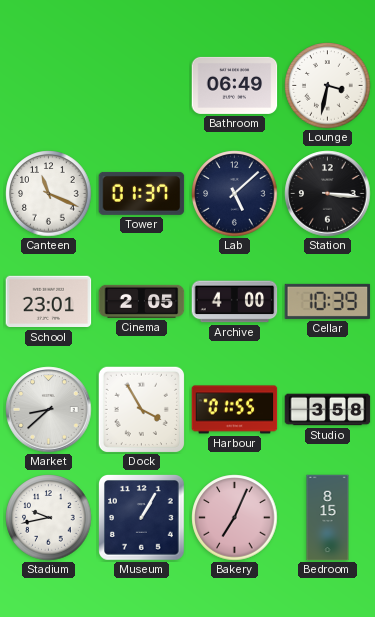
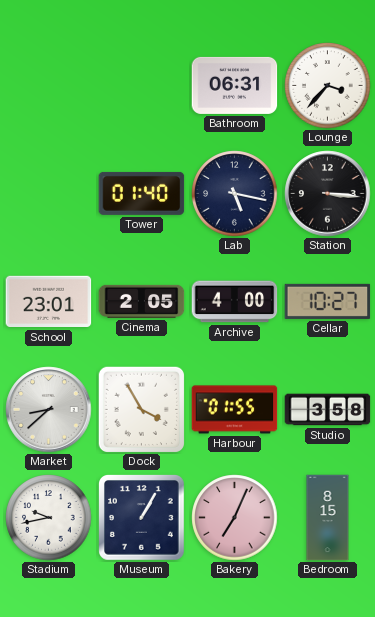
Bathroom: 06:49 -> 06:31
Lounge: 3:32 -> 3:37
Canteen: 11:19 -> none
Tower: 01:37 -> 01:40
Lab: 5:08 -> 5:17
Cellar: 10:39 -> 10:27
